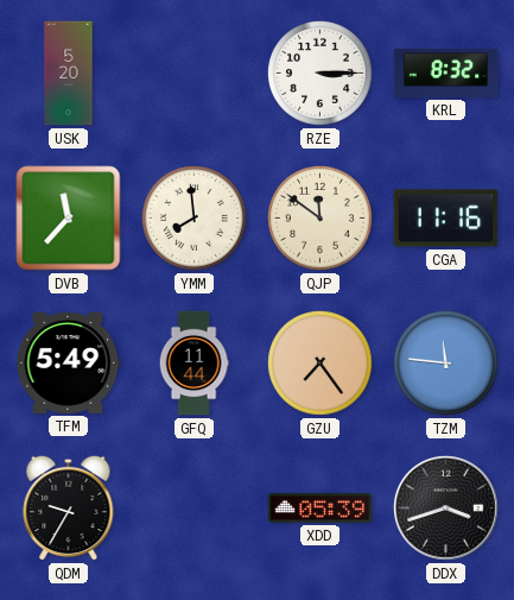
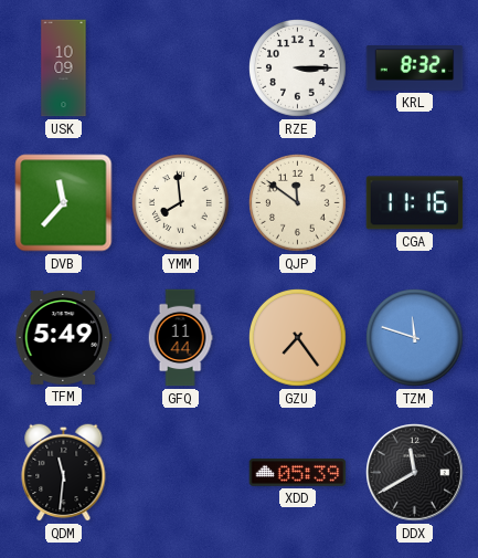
USK: 5:20 -> 10:09
TZM: 11:46 -> 11:48
QDM: 9:35 -> 11:31
DDX: 3:42 -> 11:40
